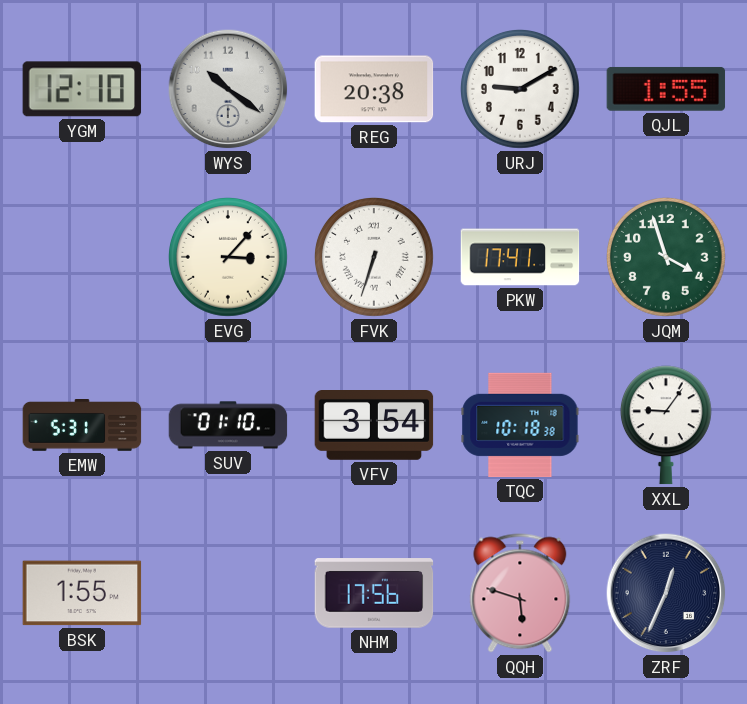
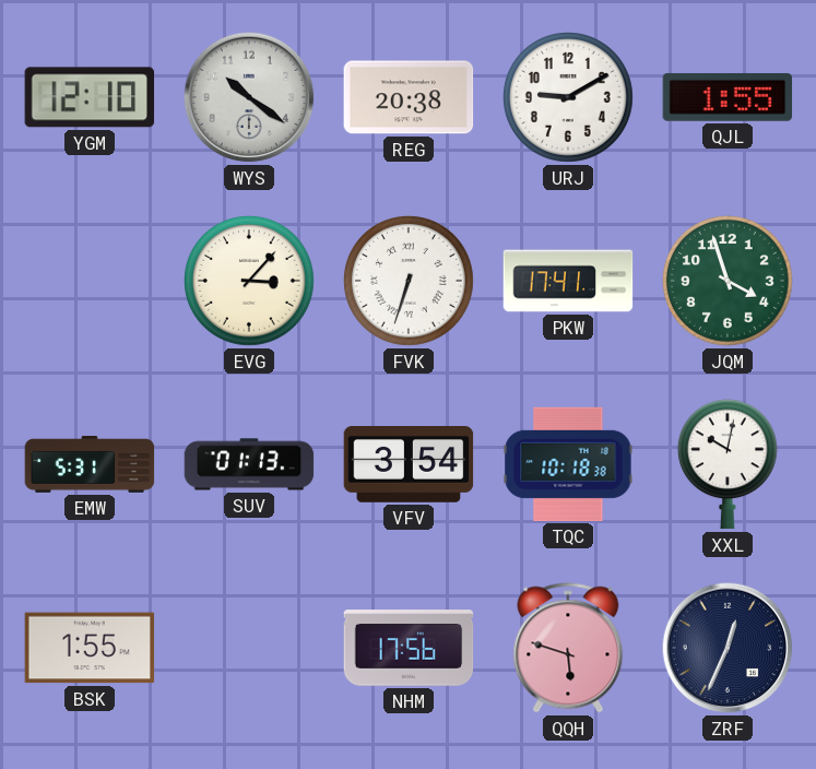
SUV: 01:10 -> 01:13
XXL: 9:06 -> 10:02
